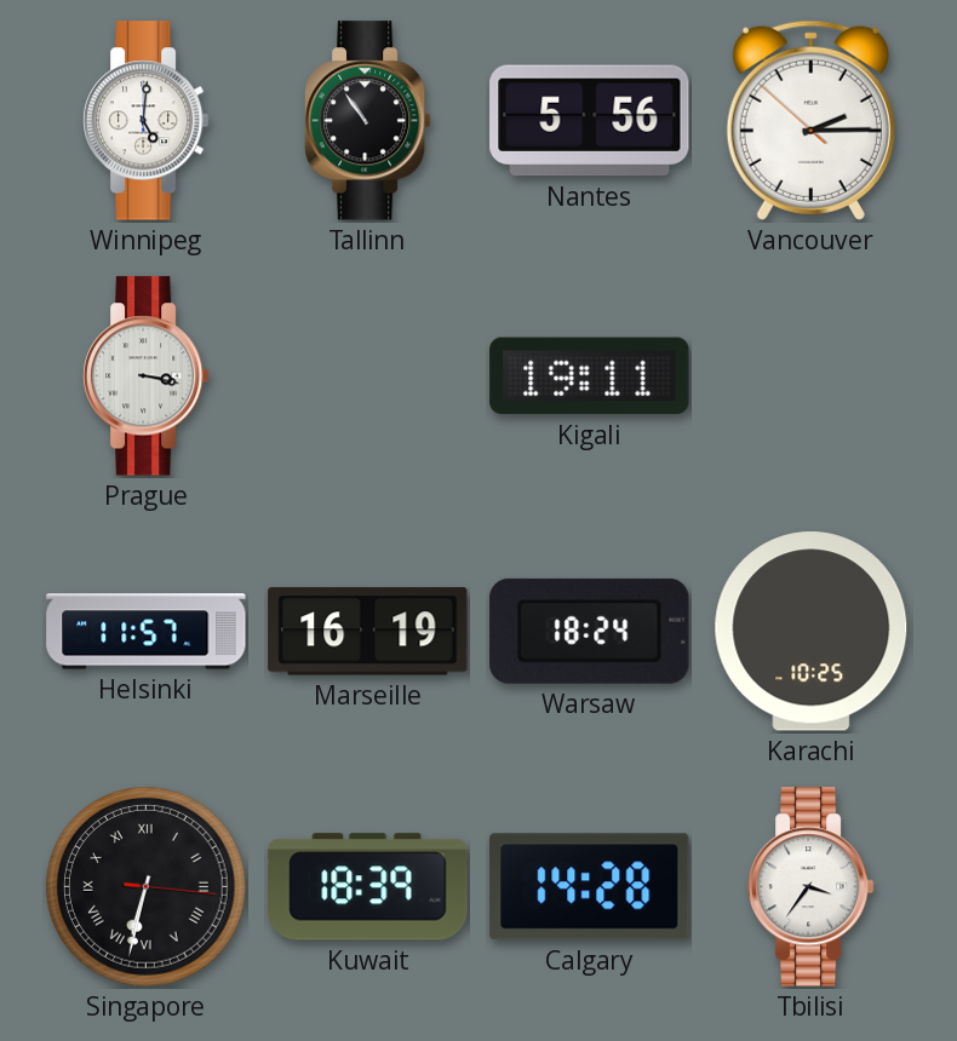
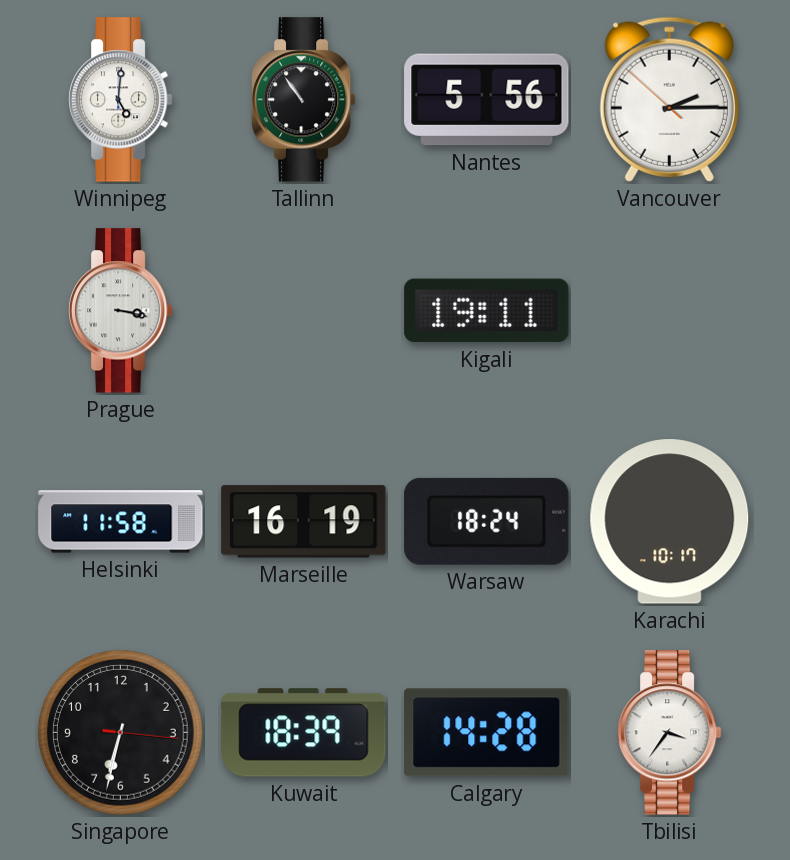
Helsinki: 11:57 -> 11:58
Karachi: 10:25 -> 10:17
Singapore numerals: Roman -> Arabic
